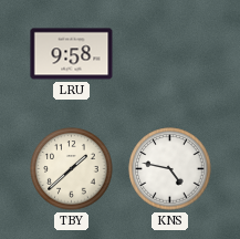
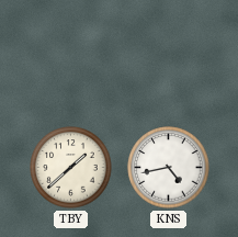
LRU: 9:58 -> none
KNS: 4:47 -> 4:43
